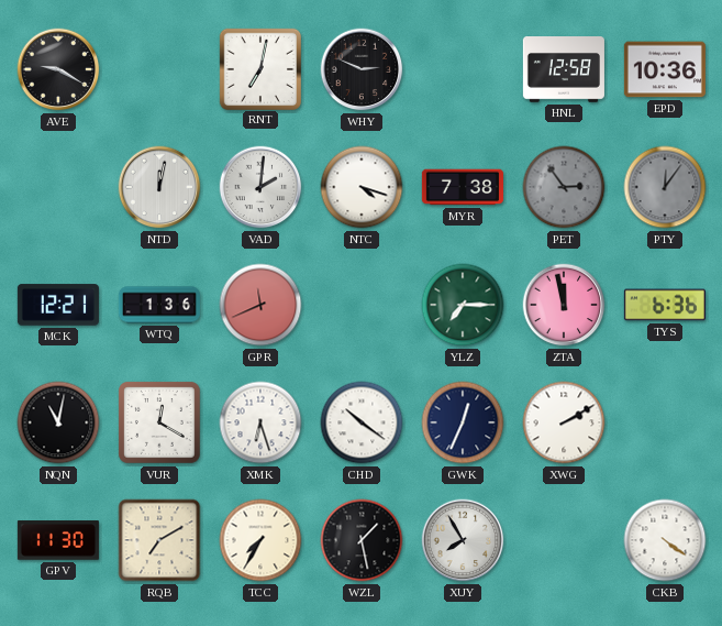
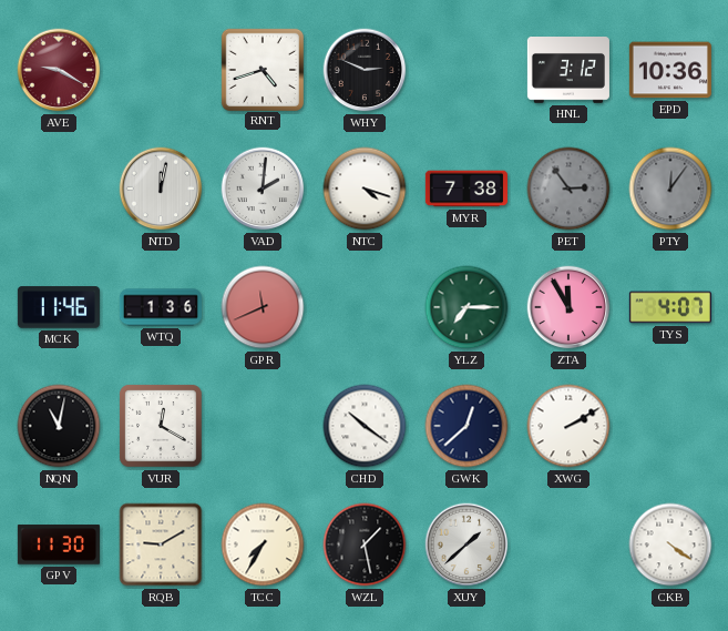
AVE dial: black -> burgundy
RNT: 7:02 -> 4:42
HNL: 12:58 -> 3:12
MCK: 12:21 -> 11:46
ZTA: 11:58 -> 11:55
TYS: 6:36 -> 4:07
XMK: 6:27 -> none
GWK: 12:34 -> 12:38
RQB: 7:10 -> 9:10
XUY: 7:55 -> 1:38
